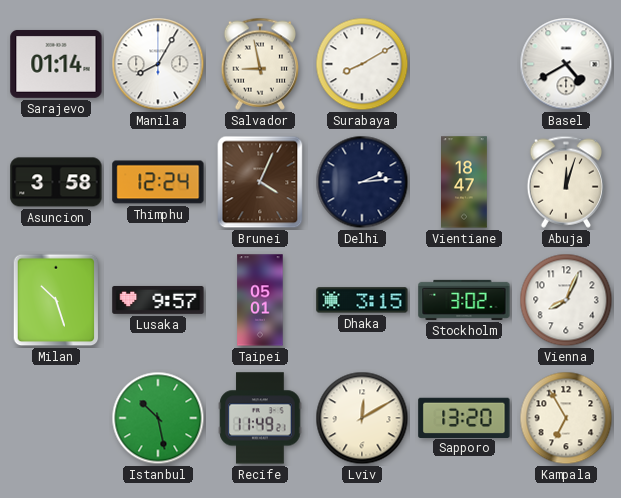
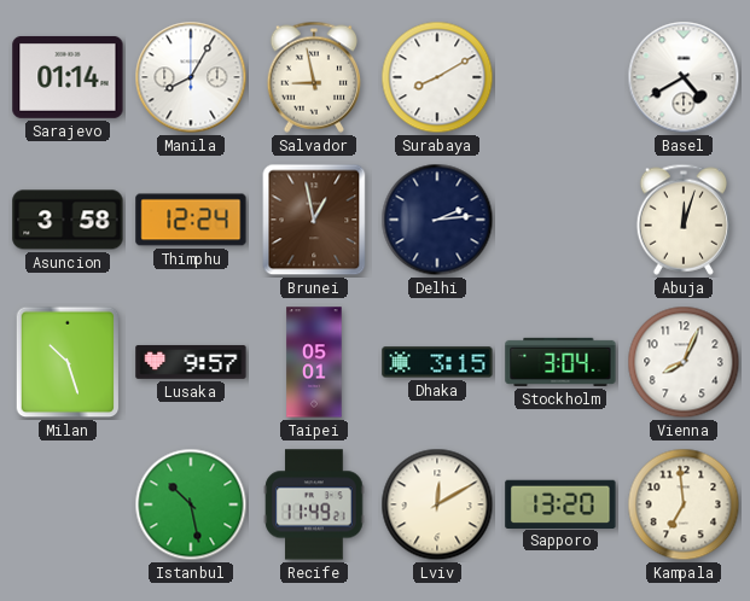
Brunei: 4:04 -> 12:58
Vientiane: 18:47 -> none
Stockholm: 3:02 -> 3:04
Kampala: 6:55 -> 6:59
